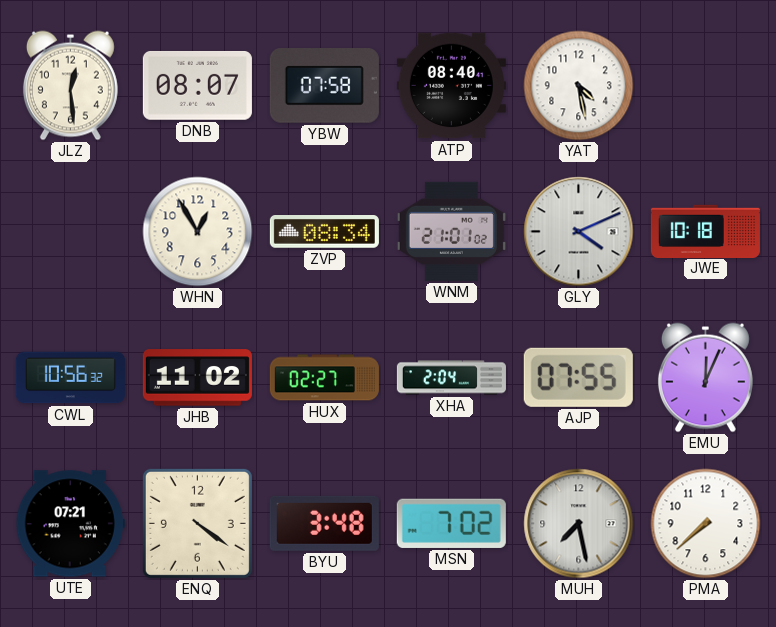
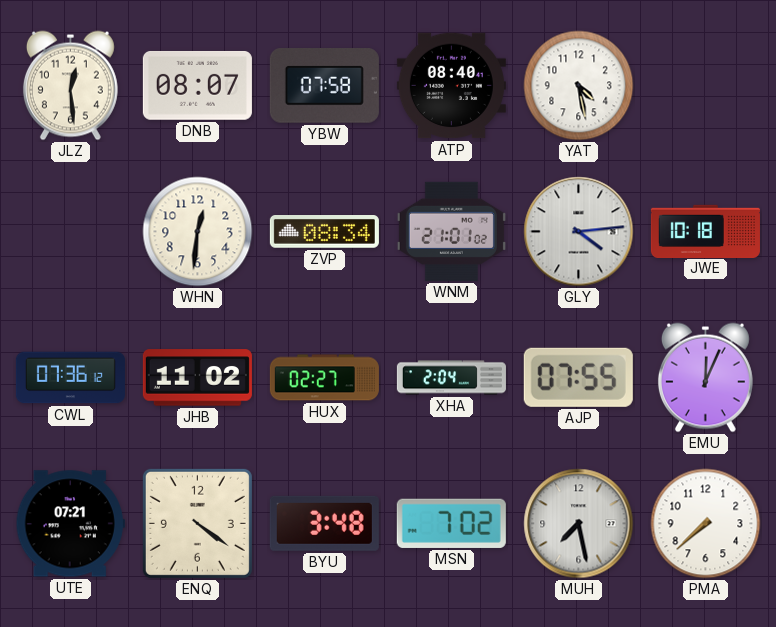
WHN: 12:55 -> 12:31
GLY: 4:11 -> 4:14
CWL: 10:56 -> 07:36
